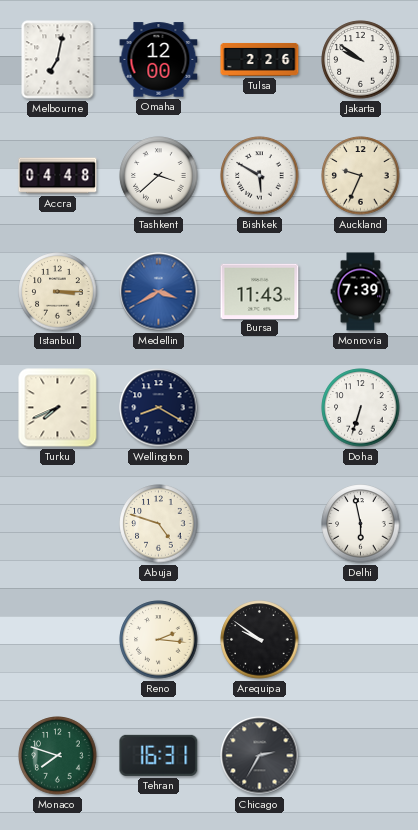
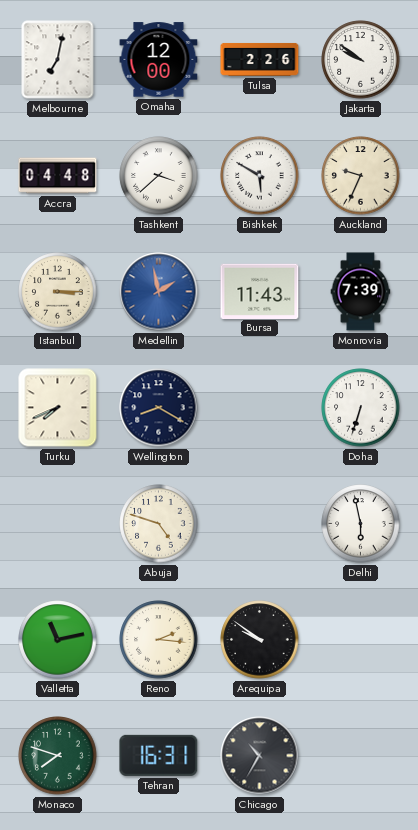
Medellin: 3:40 -> 1:58
Valletta: none -> 11:13
Chicago: 2:35 -> 10:35
